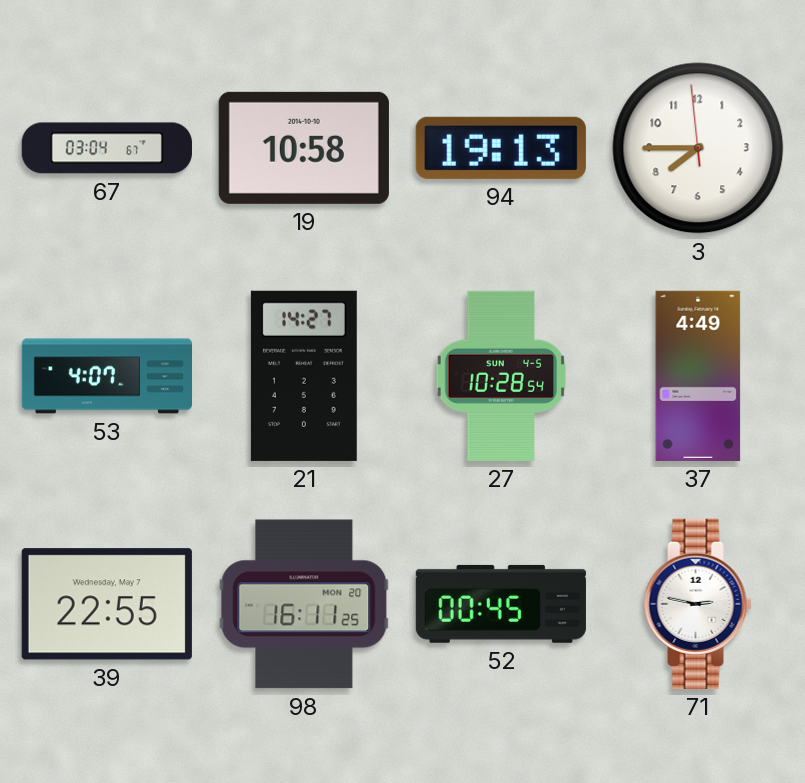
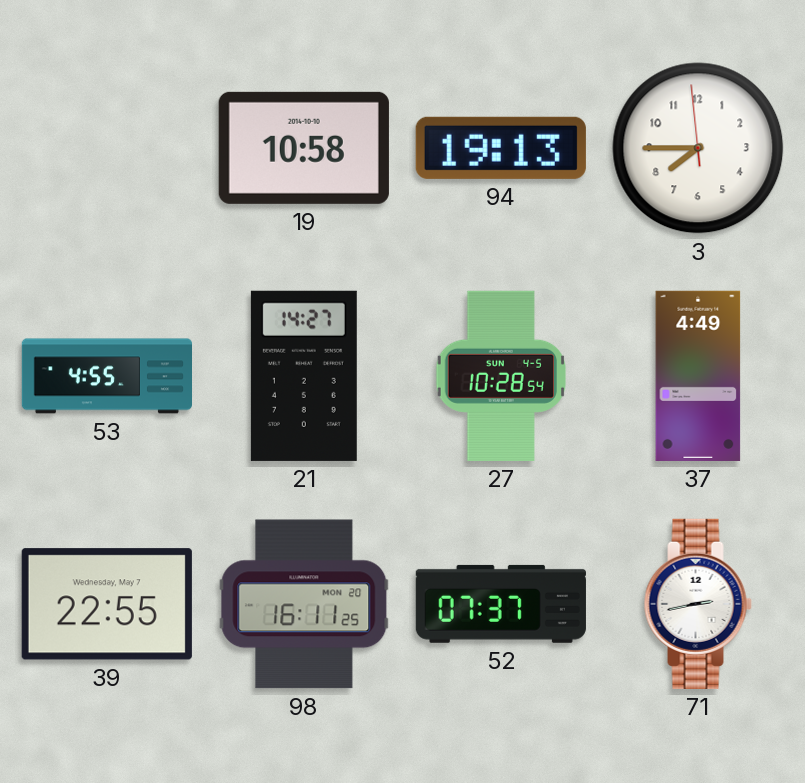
67: 03:04 -> none
53: 4:07 -> 4:55
52: 00:45 -> 07:37
71: 2:47 -> 2:43
